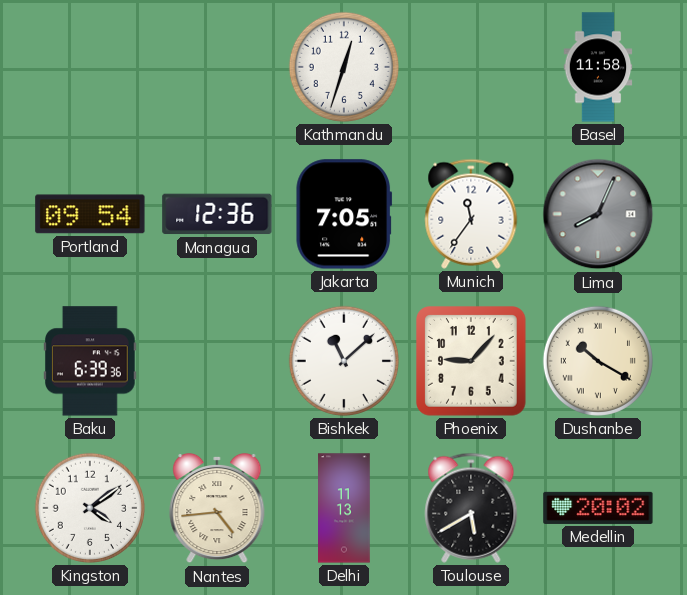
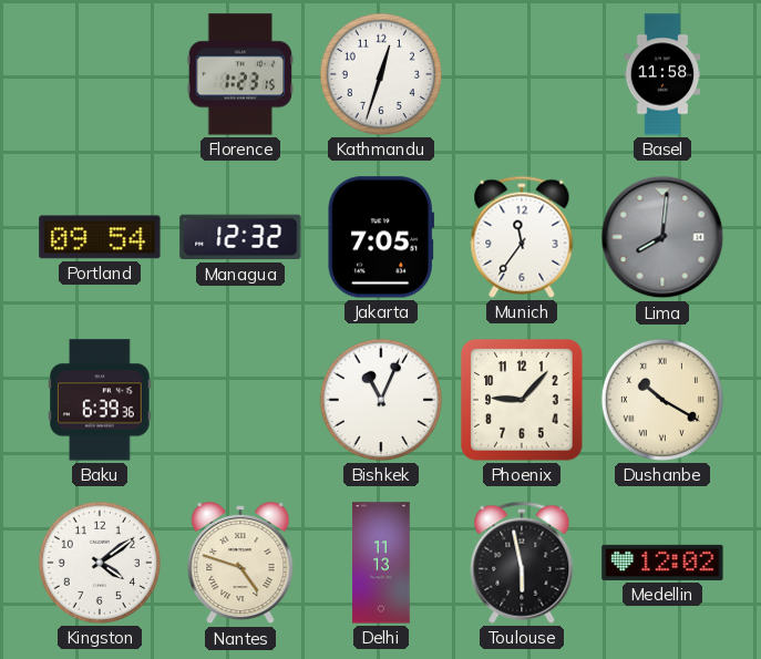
Florence: none -> 1:23
Managua: 12:36 -> 12:32
Lima: 8:04 -> 8:01
Bishkek: 11:08 -> 11:04
Nantes: 4:44 -> 4:48
Toulouse: 5:40 -> 5:58
Medellin: 20:02 -> 12:02
